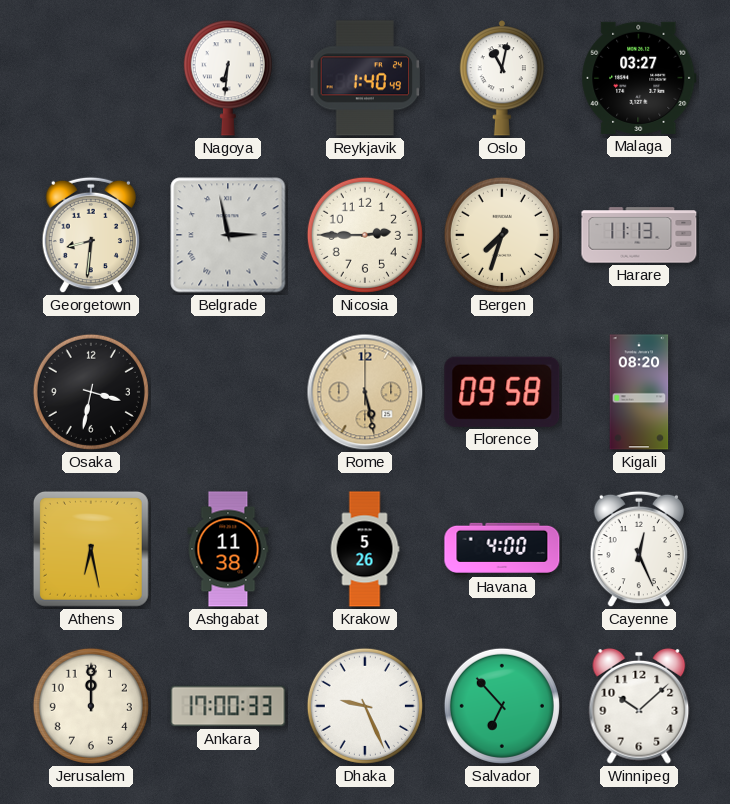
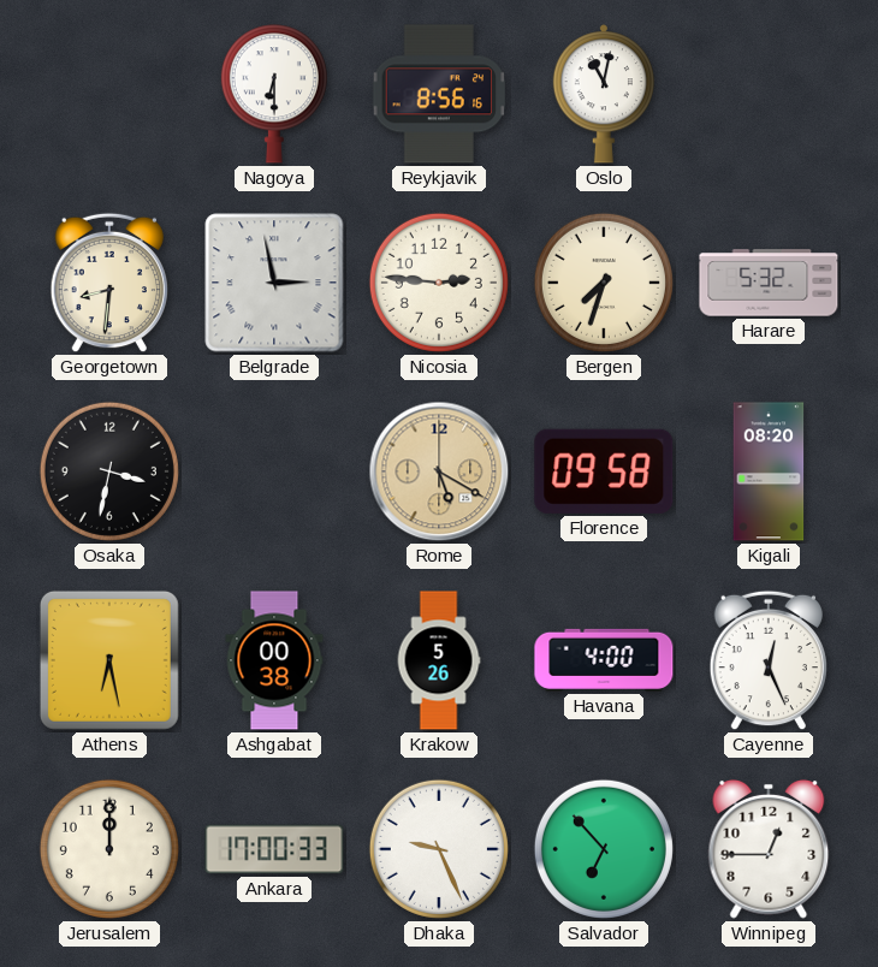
Nagoya: 6:31 -> 6:30
Reykjavik: 1:40 -> 8:56
Malaga: 03:27 -> none
Nicosia: 2:45 -> 2:46
Harare: 11:13 -> 5:32
Rome: 5:28 -> 5:20
Ashgabat: 11:38 -> 00:38
Winnipeg: 10:08 -> 12:45
